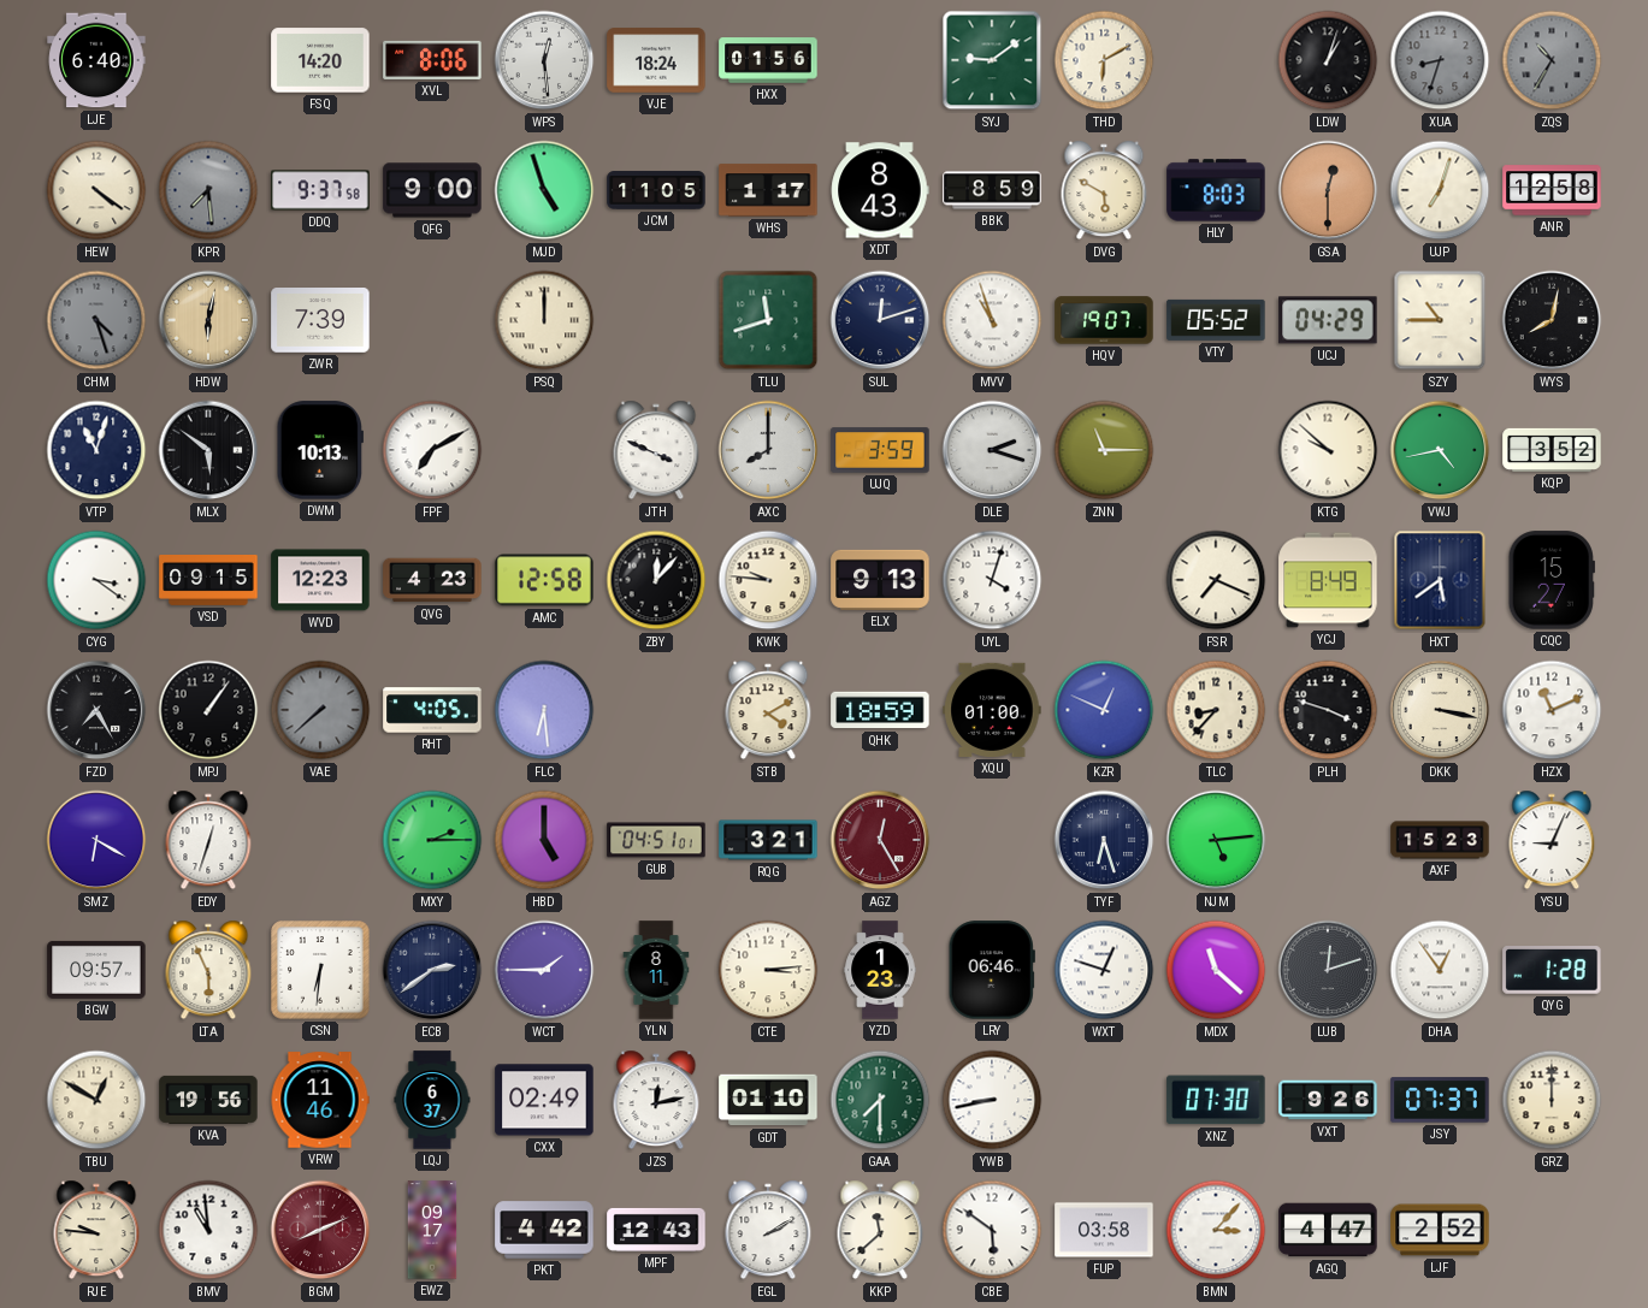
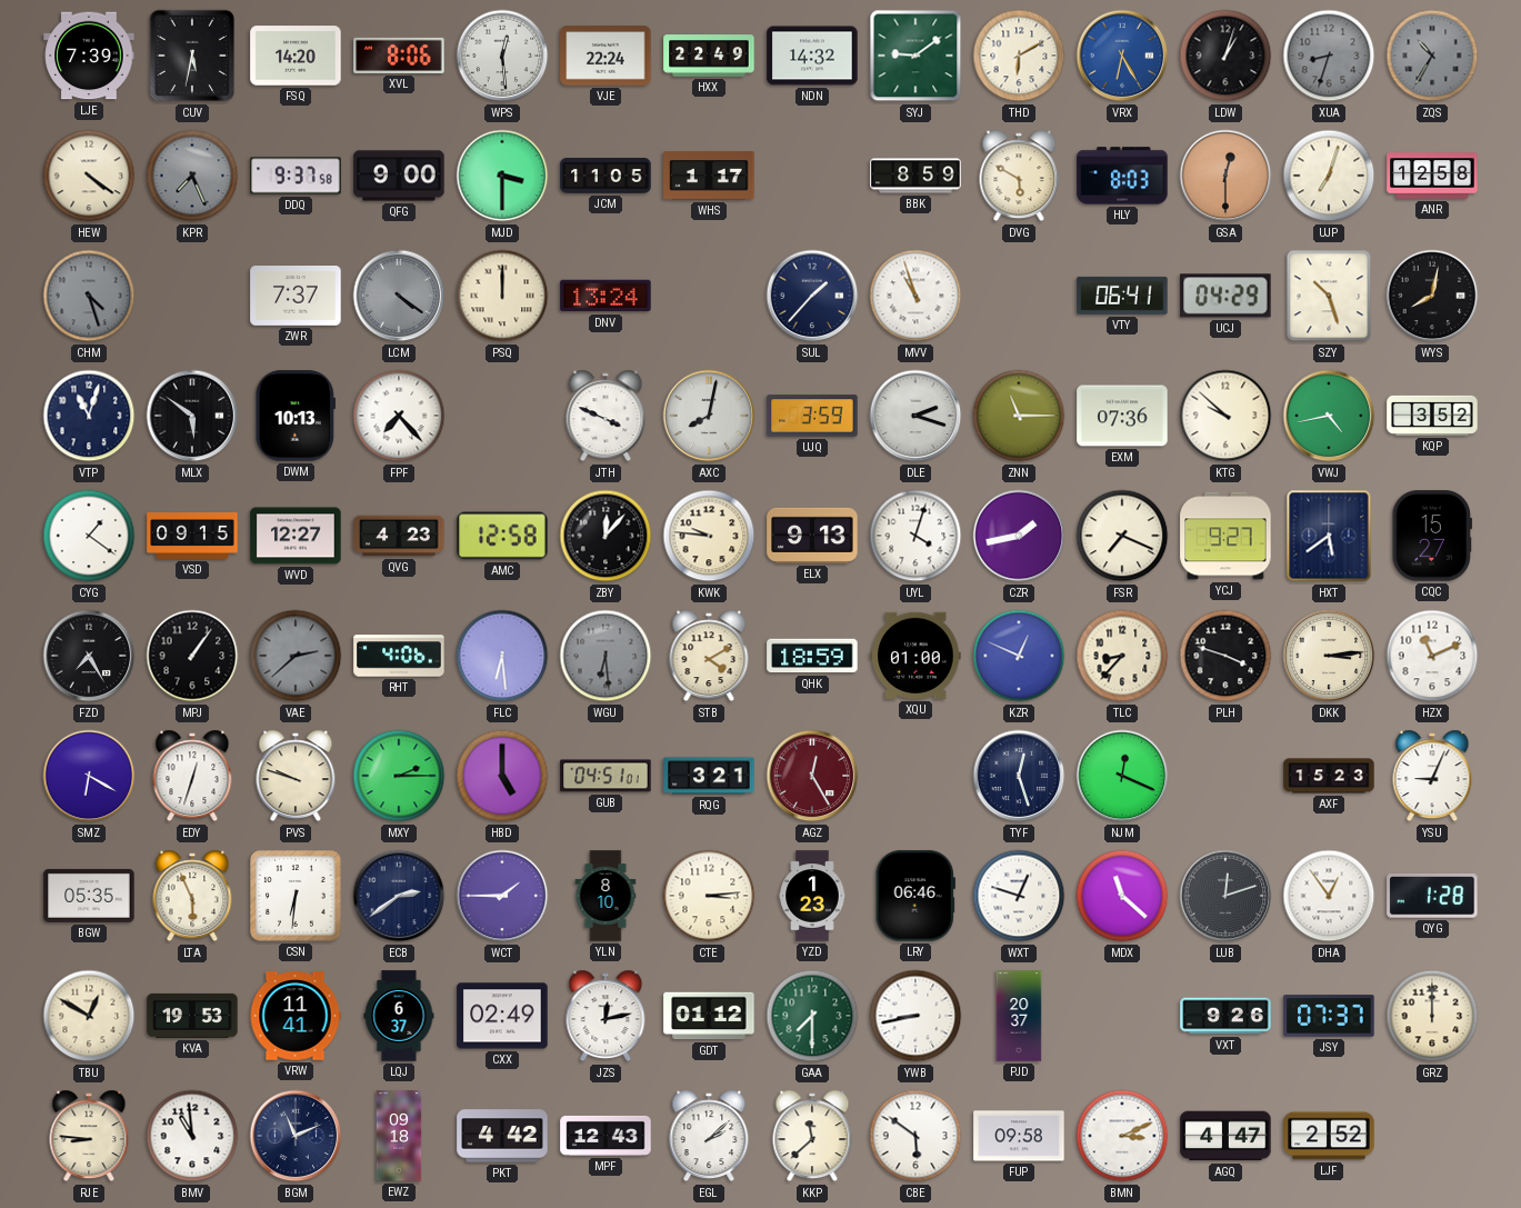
LJE: 6:40 -> 7:39
CUV: none -> 5:32
VJE: 18:24 -> 22:24
HXX: 01:56 -> 22:49
NDN: none -> 14:32
VRX: none -> 6:25
KPR: 7:29 -> 7:26
MJD: 4:57 -> 3:30
XDT: 8:43 -> none
HDW: 6:02 -> none
ZWR: 7:39 -> 7:37
LCM: none -> 4:21
DNV: none -> 13:24
TLU: 11:42 -> none
SUL: 12:12 -> 1:37
HQV: 19:07 -> none
VTY: 05:52 -> 06:41
SZY: 10:45 -> 10:27
FPF: 7:10 -> 7:23
AXC: 8:00 -> 8:02
EXM: none -> 07:36
CYG: 3:21 -> 1:21
WVD: 12:23 -> 12:27
CZR: none -> 1:43
YCJ: 8:49 -> 9:27
VAE: 7:38 -> 2:38
RHT: 4:05 -> 4:06
WGU: none -> 6:29
DKK: 3:17 -> 3:14
PVS: none -> 9:48
TYF: 6:27 -> 12:27
NJM: 5:14 -> 12:19
BGW: 09:57 -> 05:35
YLN: 8:11 -> 8:10
KVA: 19:56 -> 19:53
VRW: 11:46 -> 11:41
GDT: 01:10 -> 01:12
PJD: none -> 20:37
XNZ: 07:30 -> none
RJE: 9:46 -> 8:46
BGM: 8:11 -> 11:11
BGM dial: burgundy -> navy
EWZ: 09:17 -> 09:18
EGL: 2:10 -> 2:08
FUP: 03:58 -> 09:58
BMN: 3:07 -> 3:11
